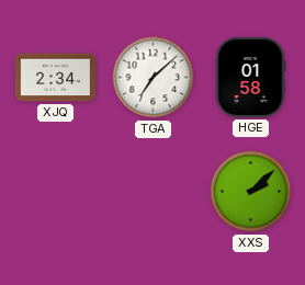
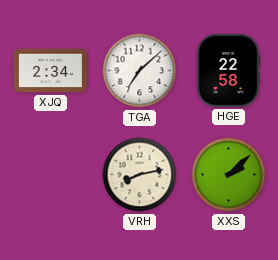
HGE: 01:58 -> 22:58
VRH: none -> 8:13
